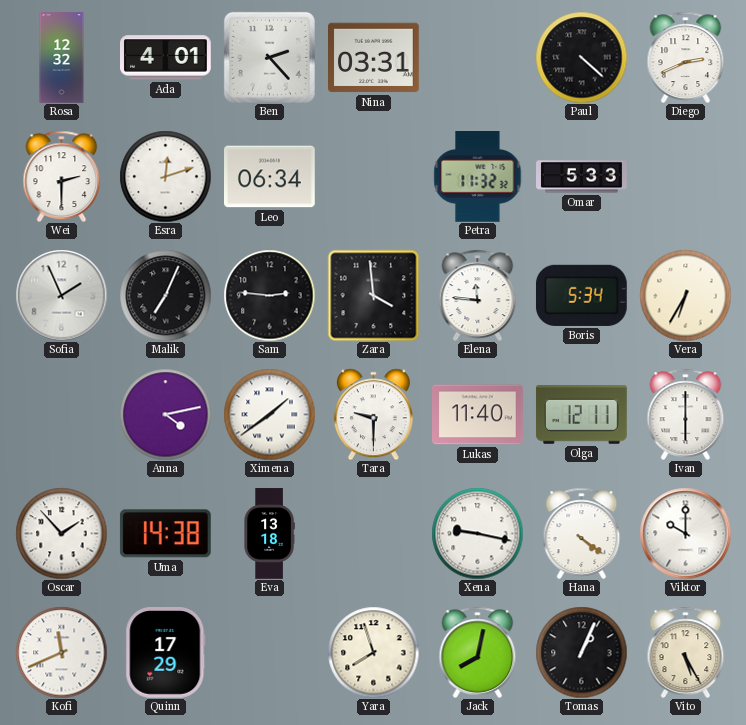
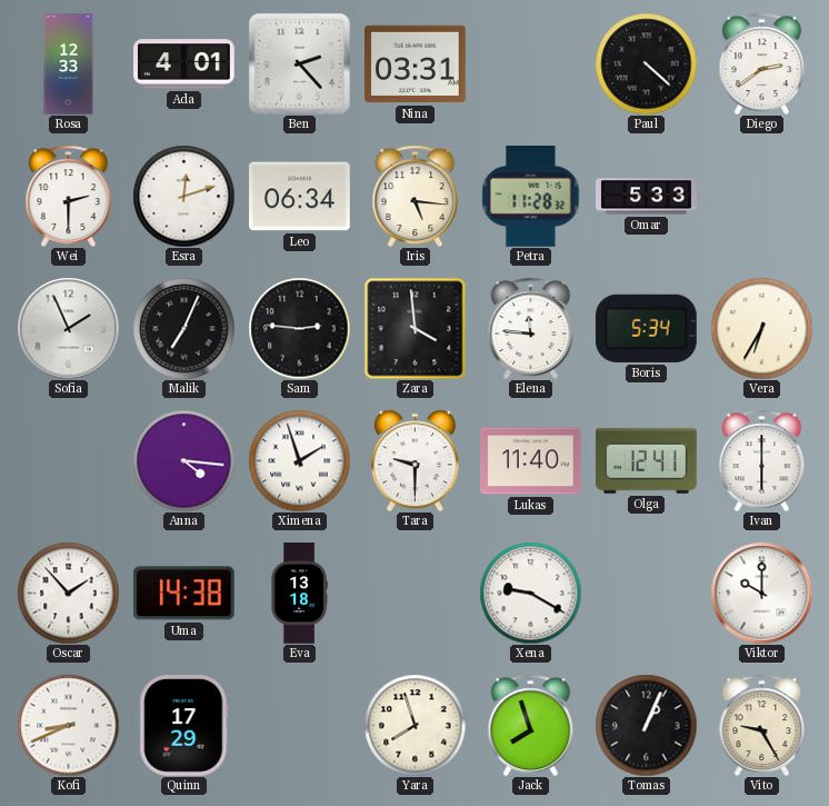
Rosa: 12:32 -> 12:33
Diego: 2:41 -> 2:39
Iris: none -> 5:16
Petra: 11:32 -> 11:28
Anna: 4:13 -> 4:16
Ximena: 1:39 -> 1:57
Olga: 12:11 -> 12:41
Xena: 9:17 -> 9:20
Hana: 4:21 -> none
Kofi: 11:41 -> 8:41
Jack: 8:02 -> 7:57
Vito: 5:25 -> 9:25
